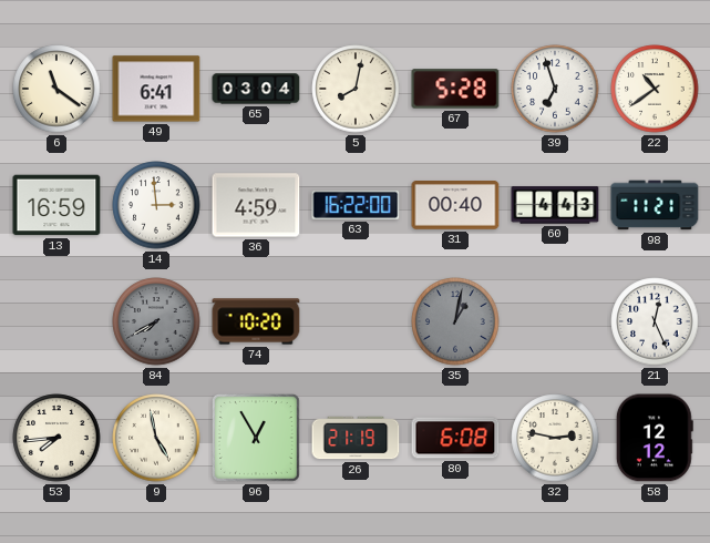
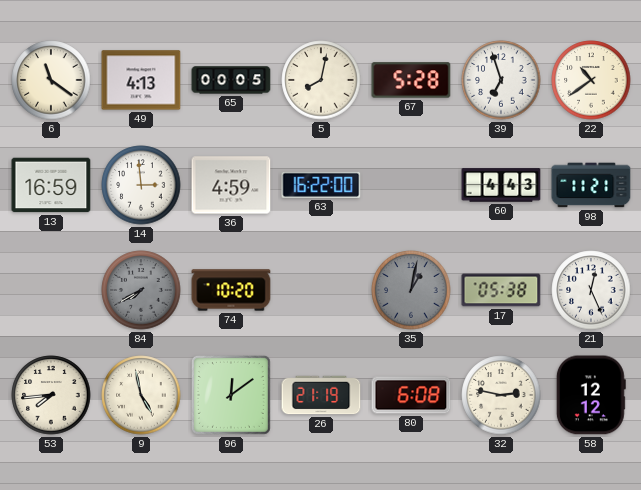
49: 6:41 -> 4:13
65: 03:04 -> 00:05
31: 00:40 -> none
17: none -> 05:38
96: 12:55 -> 12:09
